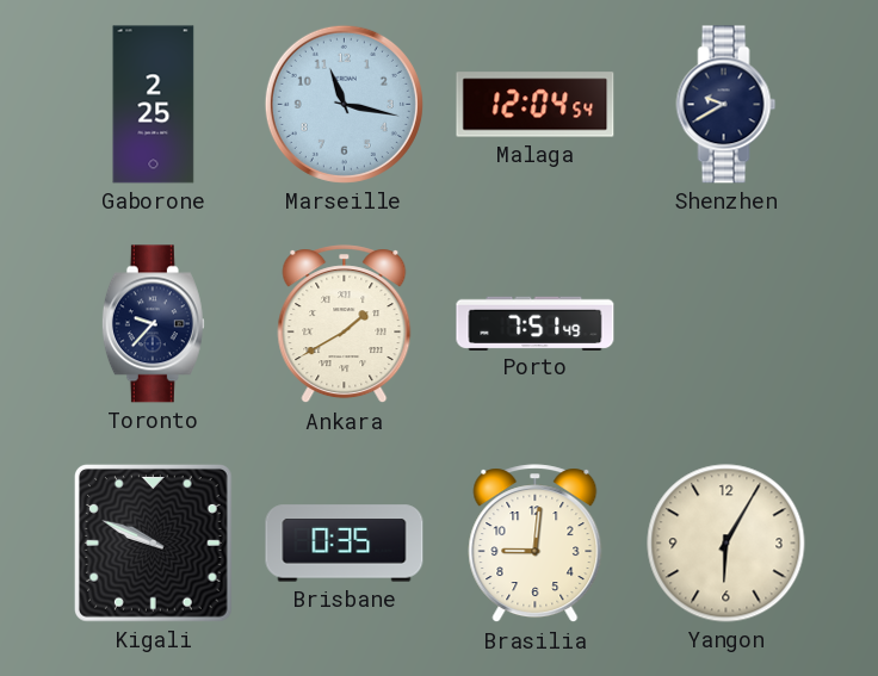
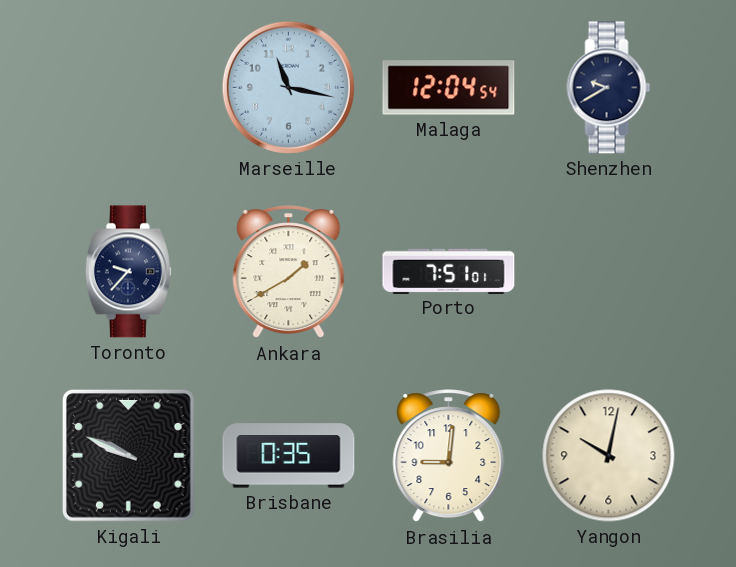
Gaborone: 2:25 -> none
Porto: 7:51:49 -> 7:51:01
Yangon: 6:05 -> 10:02
